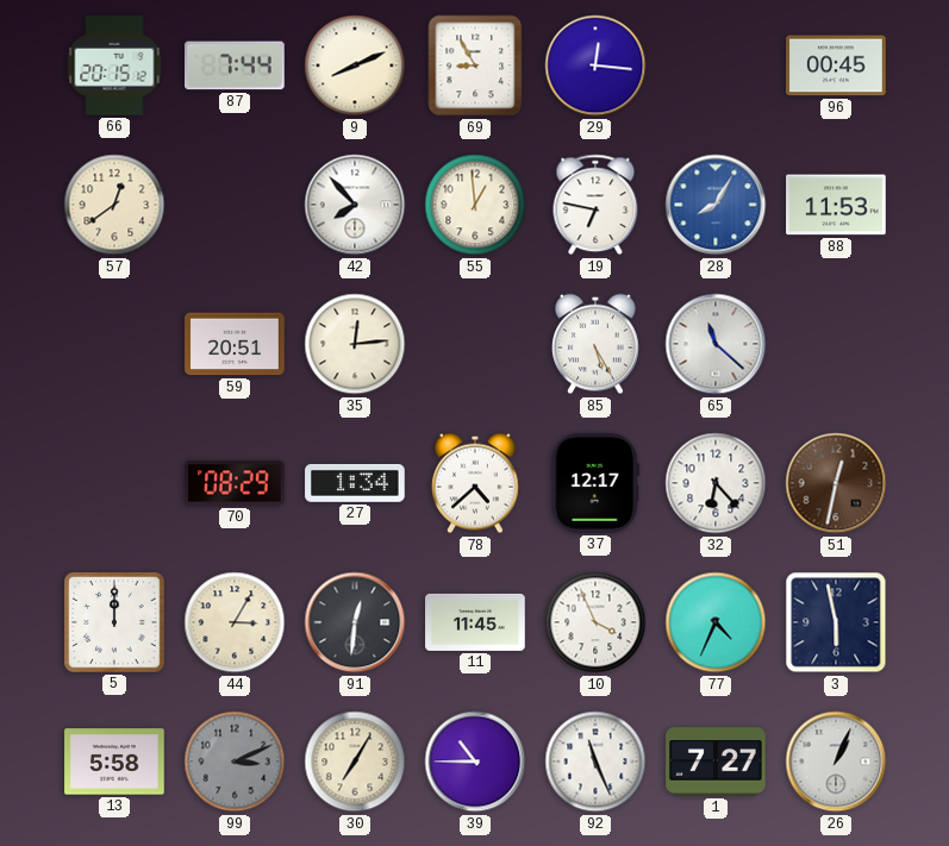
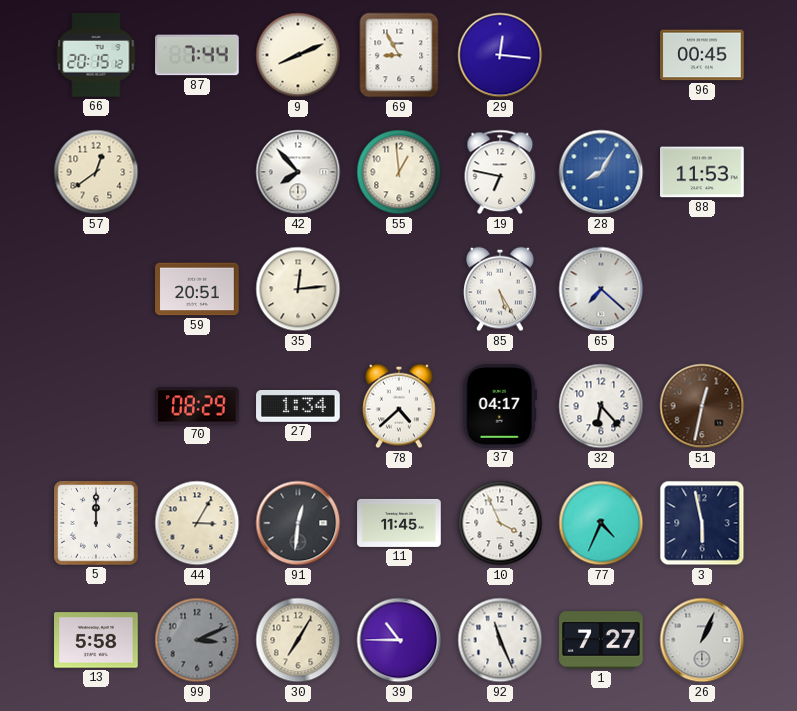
65: 11:22 -> 7:22
37: 12:17 -> 04:17
